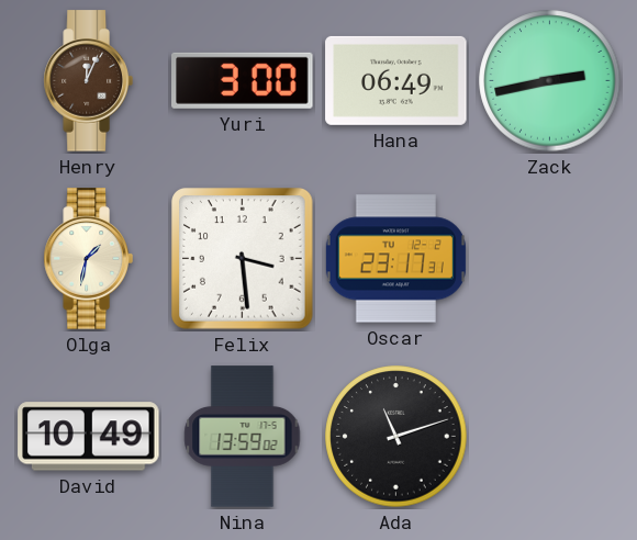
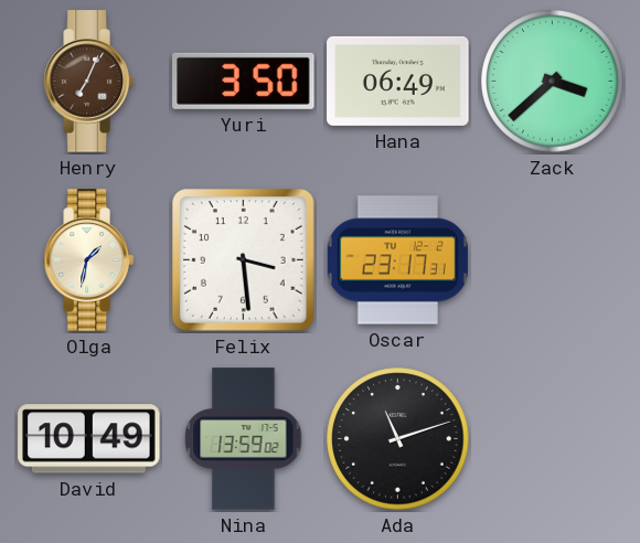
Henry: 12:04 -> 7:04
Yuri: 3:00 -> 3:50
Zack: 2:43 -> 3:38
